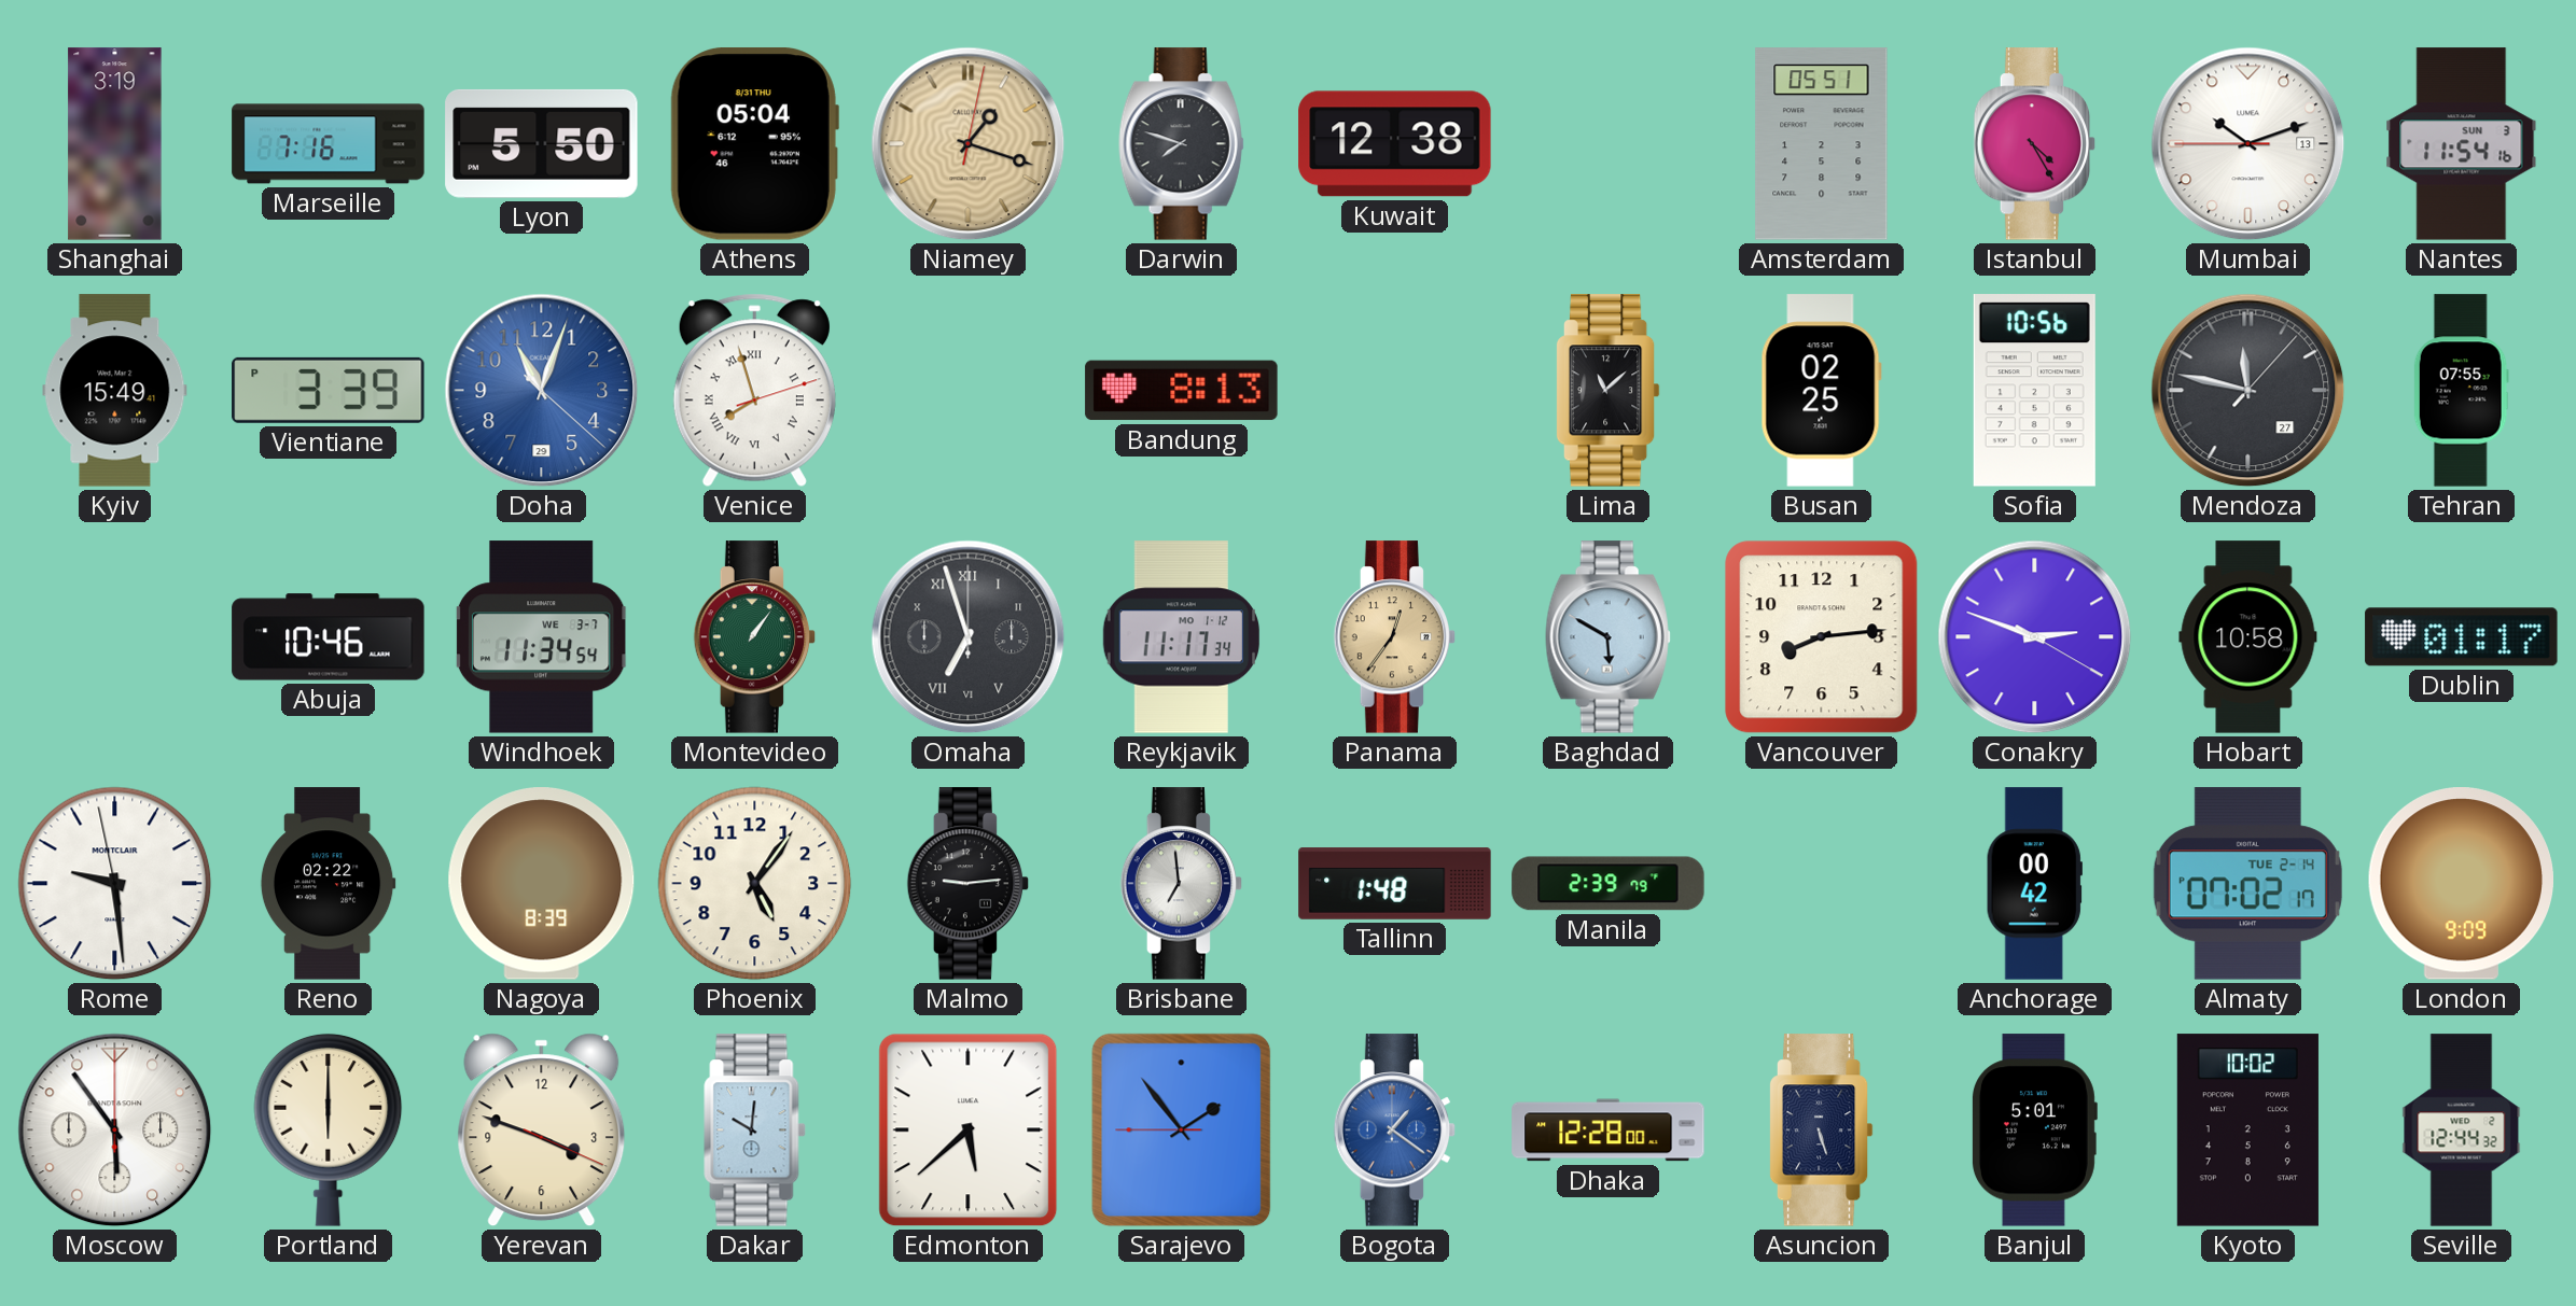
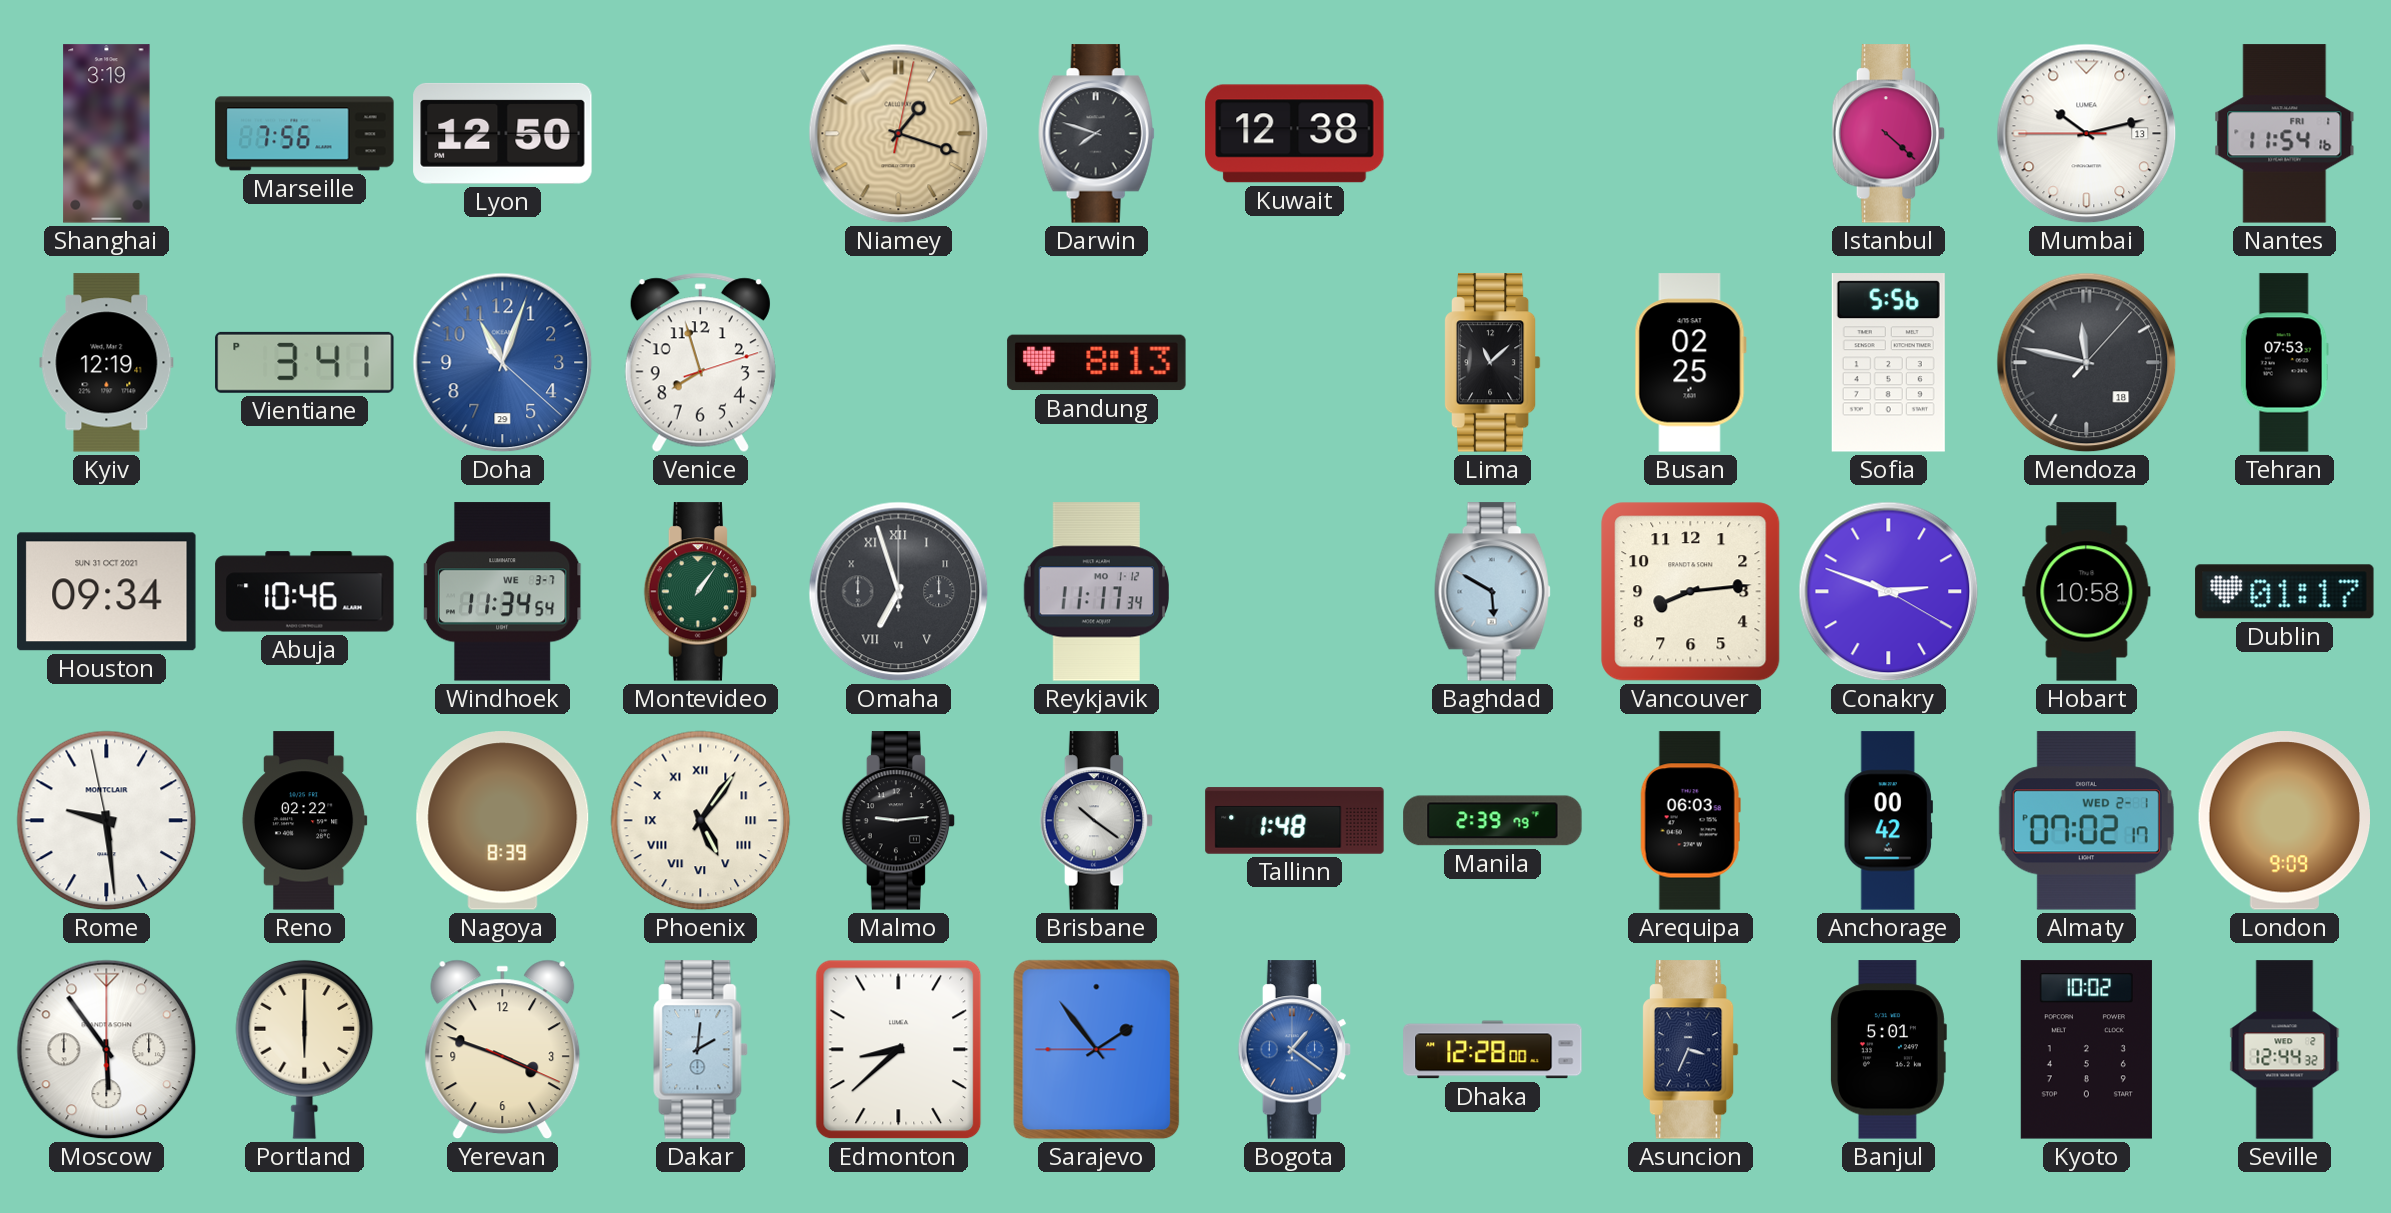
Marseille: 7:16 -> 7:56
Lyon: 5:50 -> 12:50
Athens: 05:04 -> none
Amsterdam: 05:51 -> none
Istanbul: 4:25 -> 4:22
Mumbai: 10:11 -> 10:12
Nantes date: SUN 3 -> FRI 1
Kyiv: 15:49 -> 12:19
Vientiane: 3:39 -> 3:41
Venice numerals: Roman -> Arabic
Sofia: 10:56 -> 5:56
Mendoza date: 27 -> 18
Tehran: 07:55 -> 07:53
Houston: none -> 09:34
Panama: 12:36 -> none
Phoenix numerals: Arabic -> Roman
Brisbane: 6:59 -> 10:21
Arequipa: none -> 06:03
Almaty date: TUE 2-14 -> WED 2-1
Dakar: 10:01 -> 2:01
Edmonton: 5:38 -> 8:38
Asuncion: 5:27 -> 3:34
